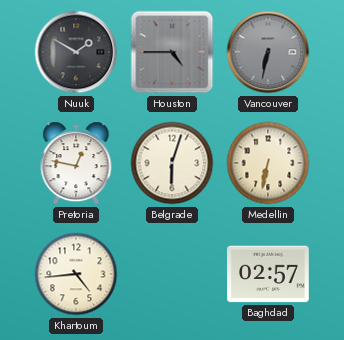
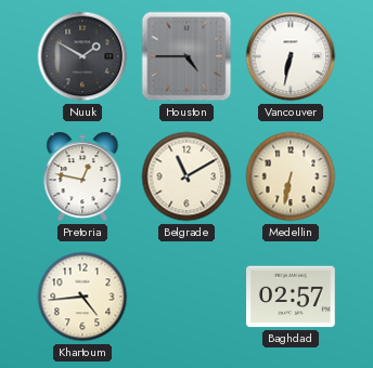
Vancouver dial: grey -> white
Belgrade: 6:03 -> 11:10
